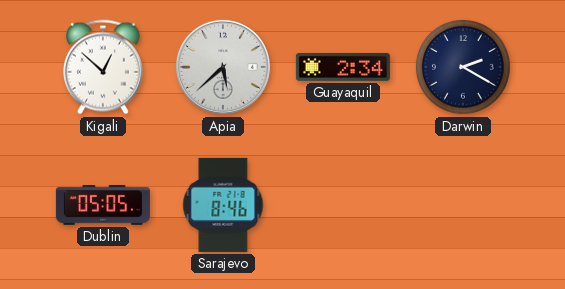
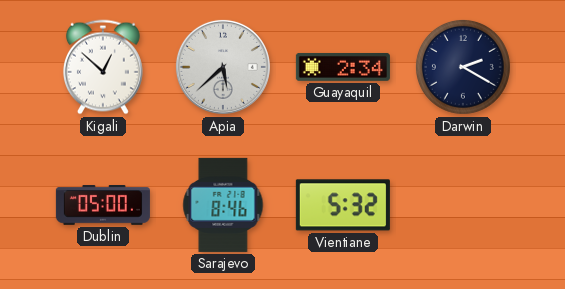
Dublin: 05:05 -> 05:00
Vientiane: none -> 5:32
